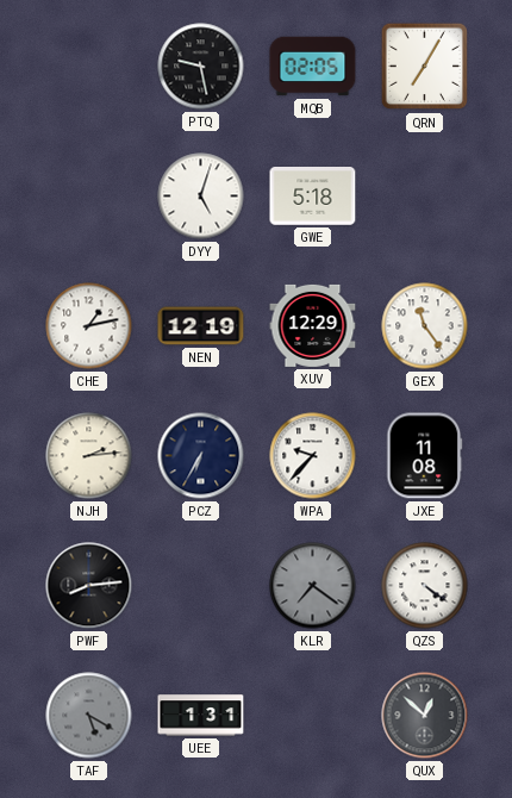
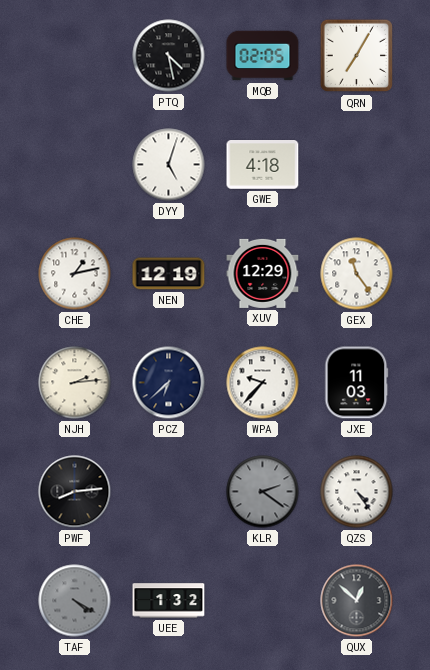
PTQ: 9:28 -> 4:28
GWE: 5:18 -> 4:18
PCZ: 6:35 -> 6:38
JXE: 11:08 -> 11:03
KLR: 7:21 -> 2:21
QZS: 4:21 -> 4:24
TAF: 5:20 -> 4:20
UEE: 1:31 -> 1:32
